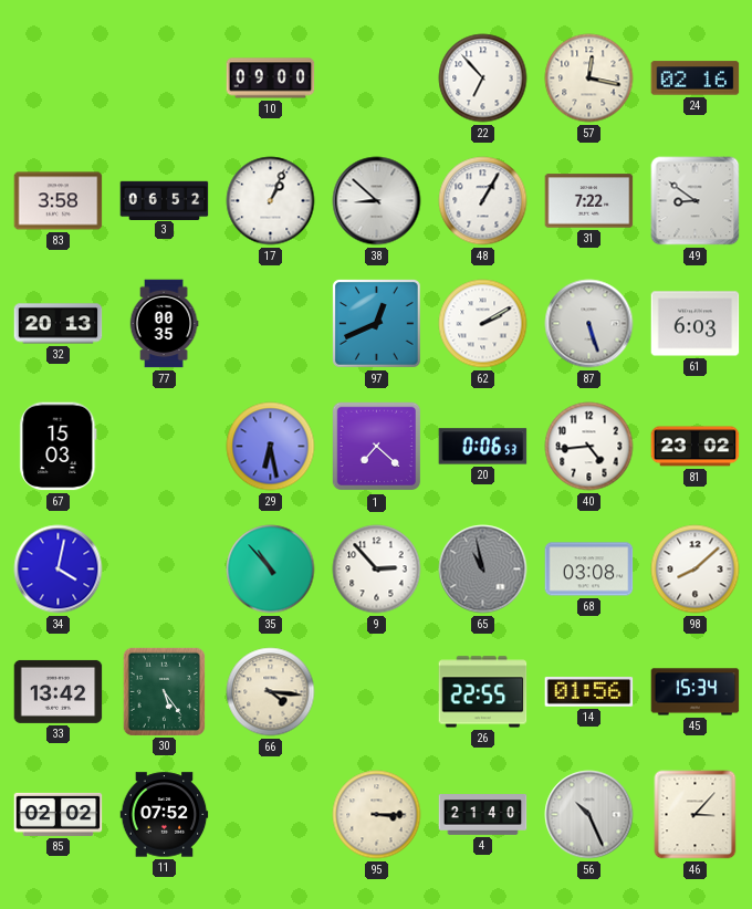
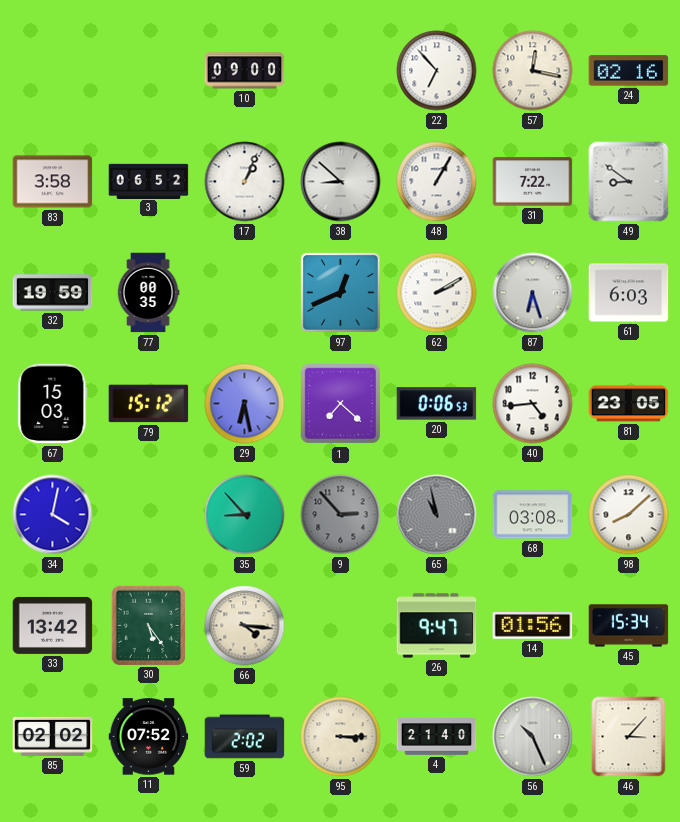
32: 20:13 -> 19:59
87: 5:27 -> 6:27
79: none -> 15:12
81: 23:02 -> 23:05
35: 10:53 -> 8:53
9 dial: white -> grey
26: 22:55 -> 9:47
59: none -> 2:02
